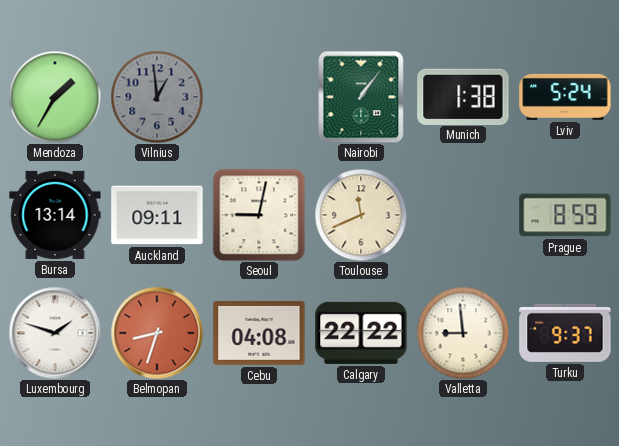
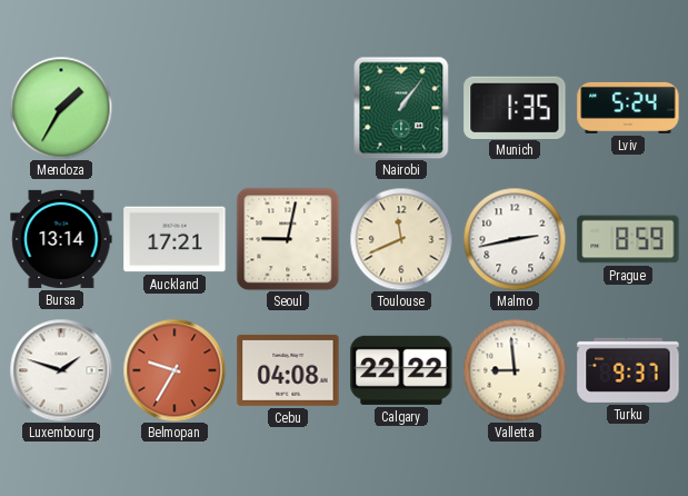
Vilnius: 12:59 -> none
Munich: 1:38 -> 1:35
Auckland: 09:11 -> 17:21
Malmo: none -> 2:43
Belmopan: 8:33 -> 9:35
